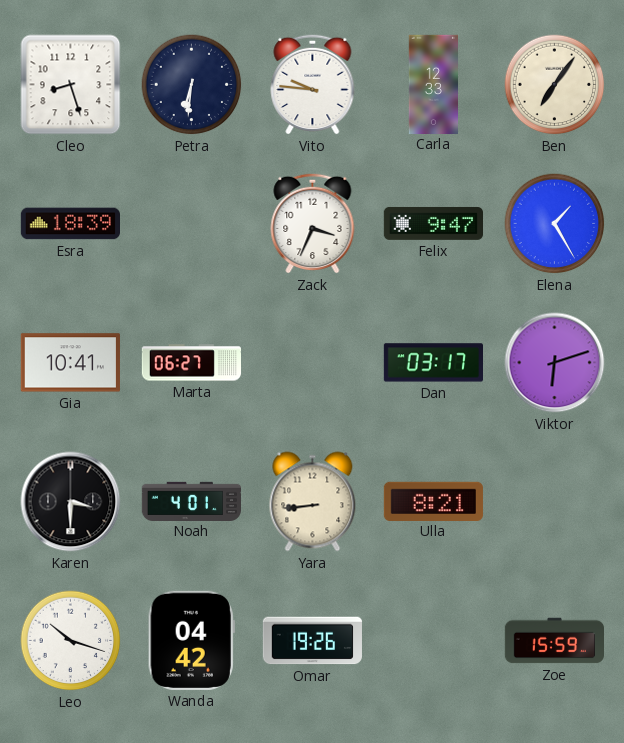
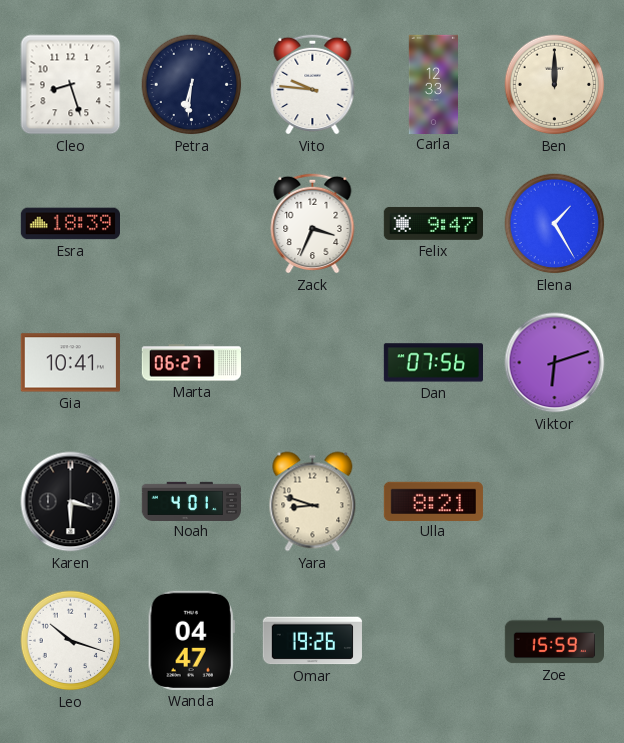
Ben: 7:06 -> 12:00
Dan: 03:17 -> 07:56
Yara: 8:44 -> 8:48
Wanda: 04:42 -> 04:47
